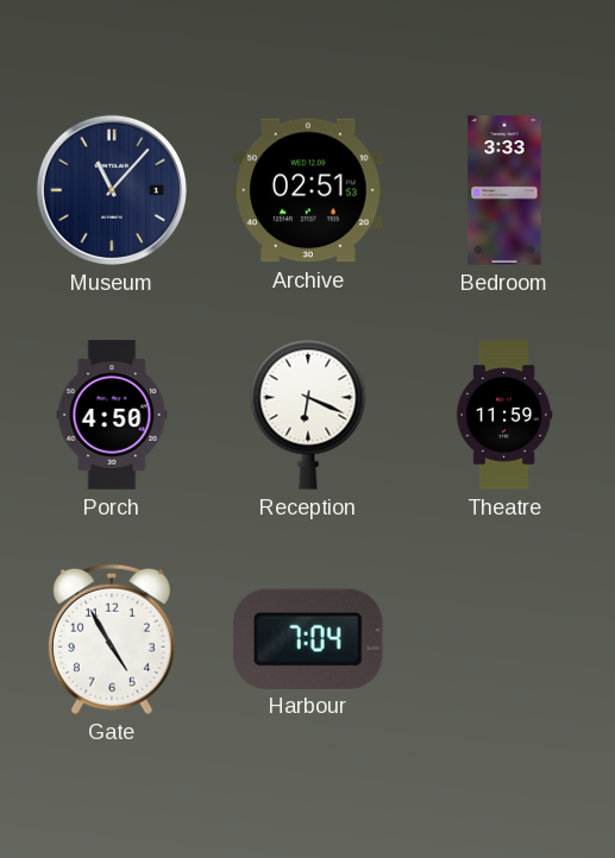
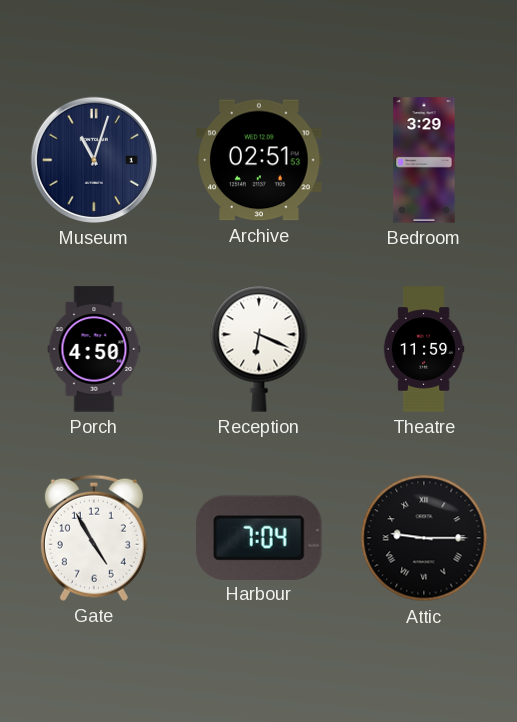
Museum: 11:07 -> 11:03
Bedroom: 3:33 -> 3:29
Attic: none -> 9:15
